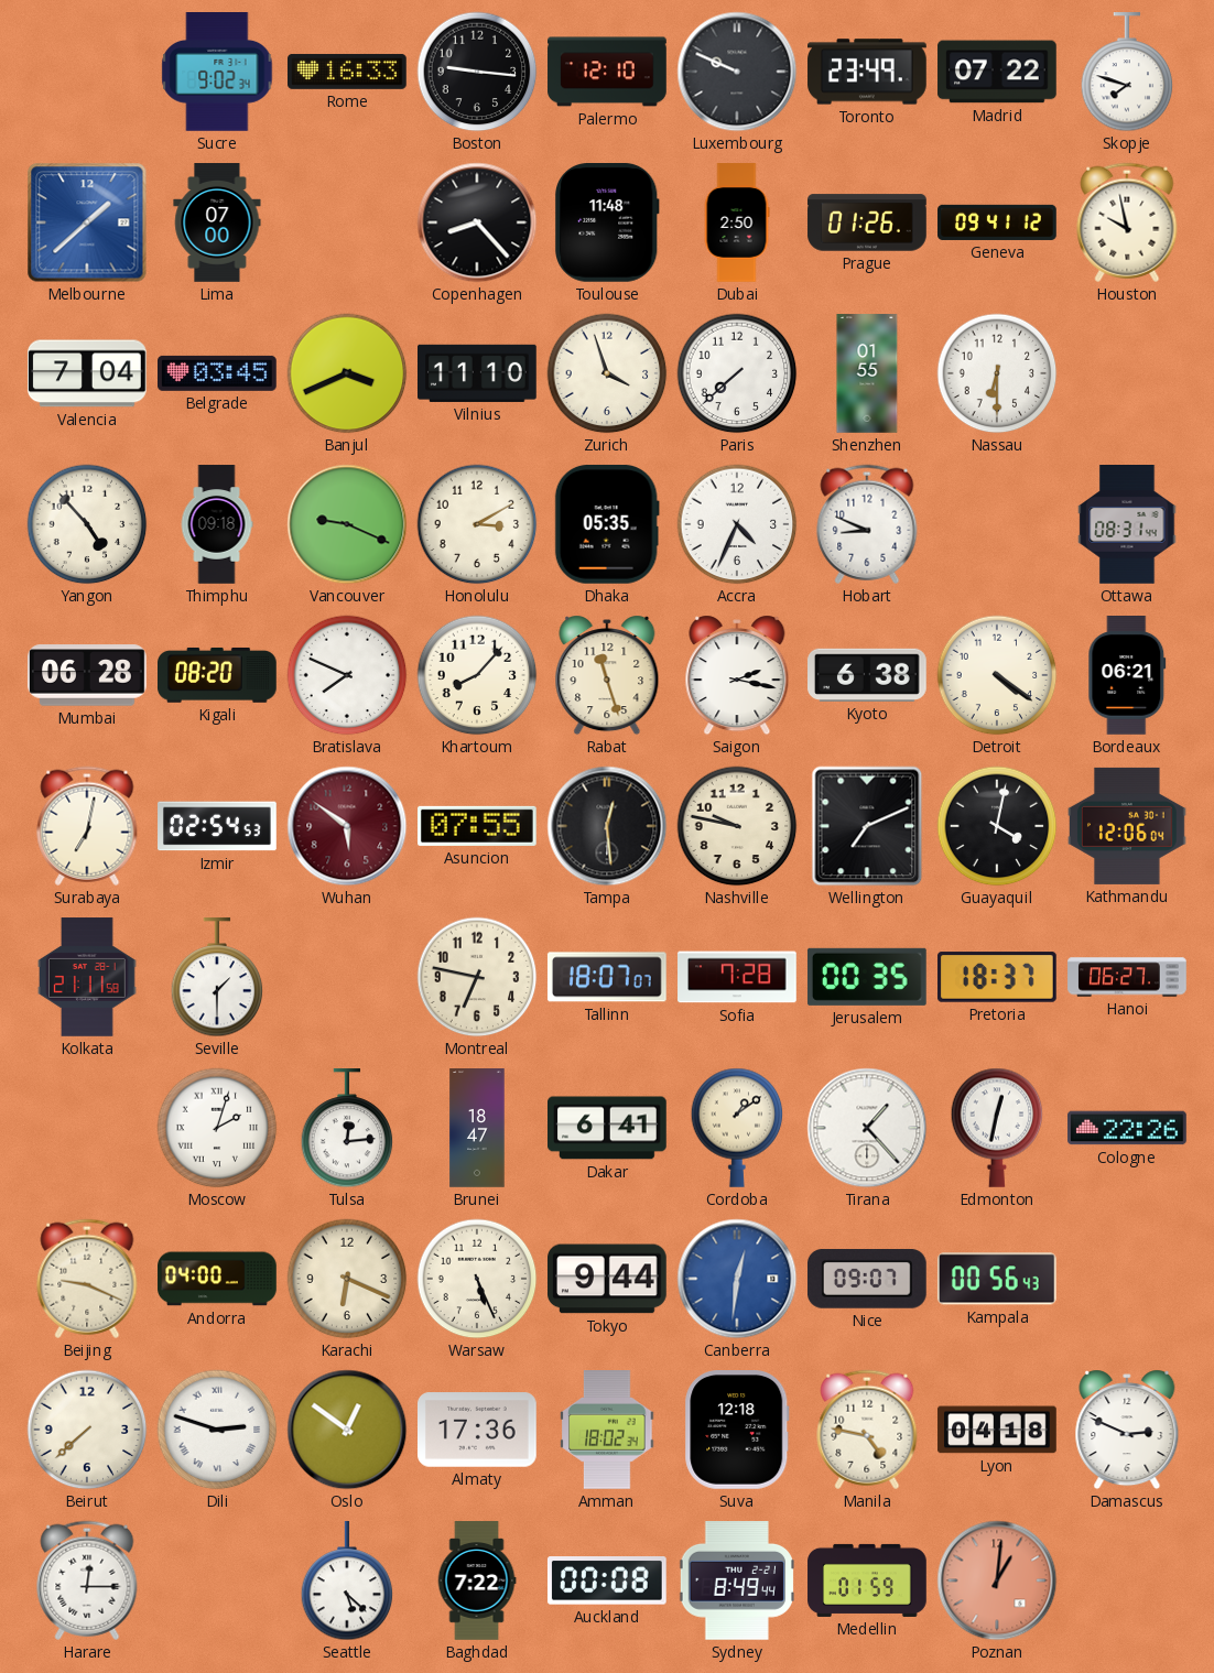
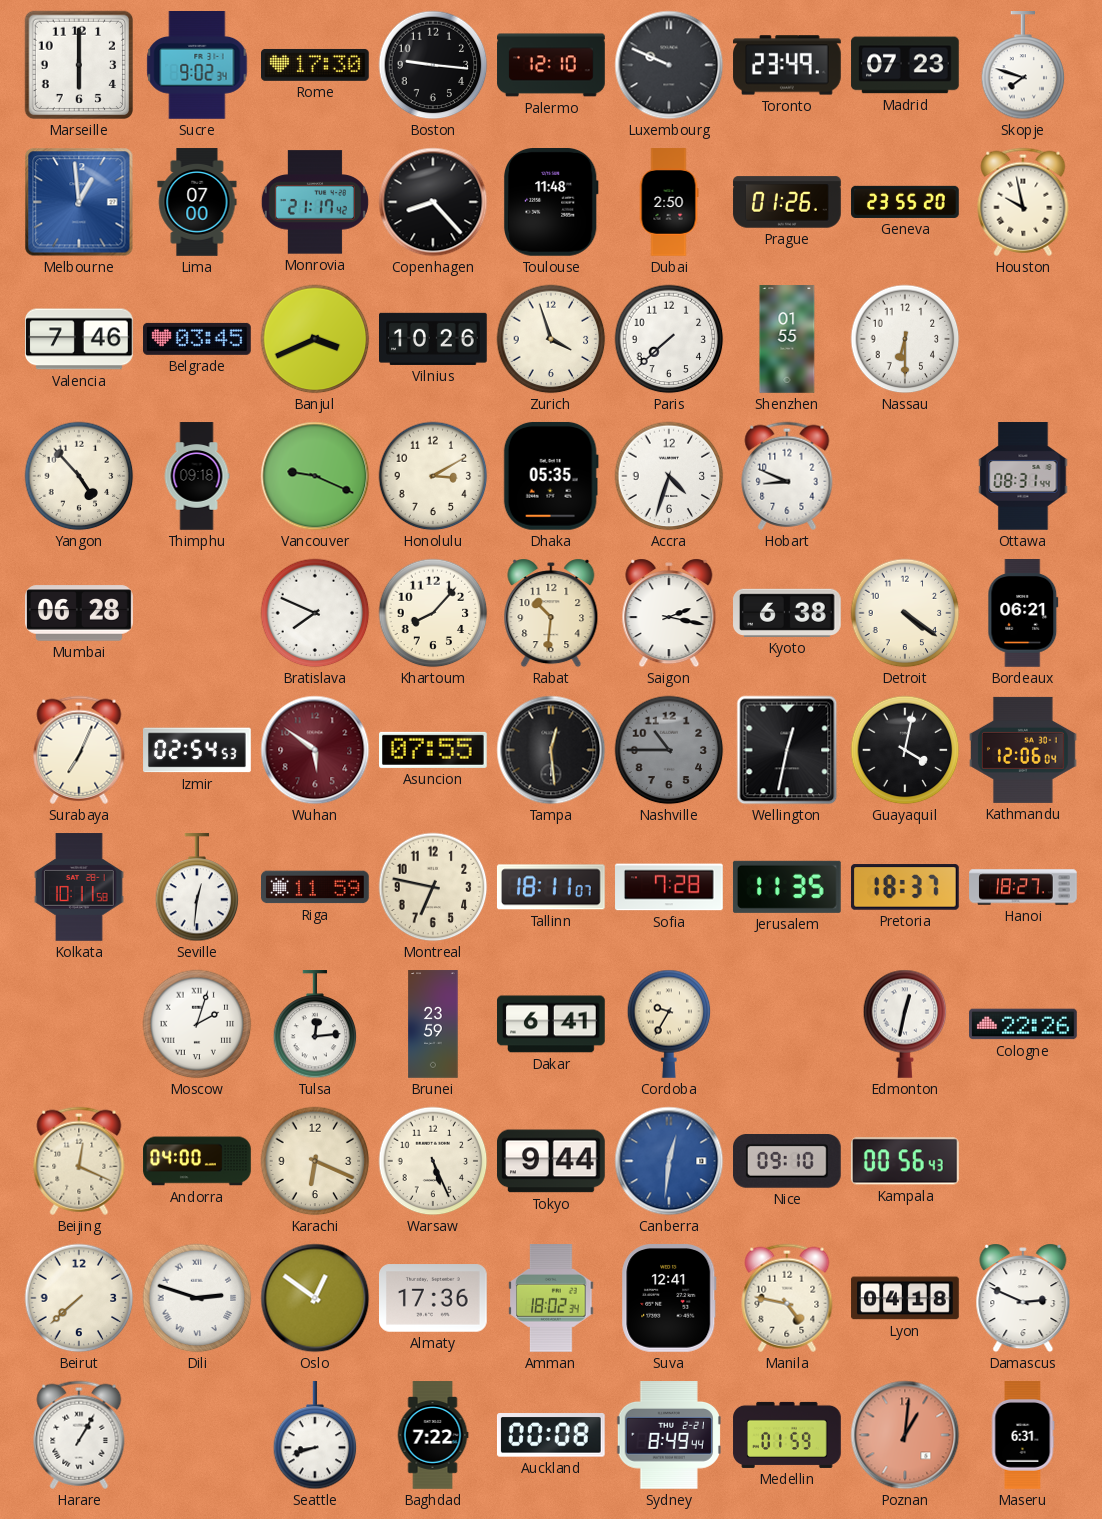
Marseille: none -> 6:00
Rome: 16:33 -> 17:30
Madrid: 07:22 -> 07:23
Melbourne: 1:38 -> 12:59
Monrovia: none -> 21:17
Geneva: 09:41 -> 23:55
Valencia: 7:04 -> 7:46
Vilnius: 11:10 -> 10:26
Accra: 4:34 -> 4:33
Kigali: 08:20 -> none
Rabat: 11:27 -> 10:31
Surabaya: 7:02 -> 7:04
Nashville: 9:47 -> 10:45
Nashville dial: cream -> grey
Wellington: 7:11 -> 12:32
Kolkata: 21:11 -> 10:11
Seville: 1:30 -> 12:31
Riga: none -> 11:59
Tallinn: 18:07 -> 18:11
Jerusalem: 00:35 -> 11:35
Hanoi: 06:27 -> 18:27
Brunei: 18:47 -> 23:59
Cordoba: 1:09 -> 9:35
Tirana: 1:23 -> none
Beijing: 9:19 -> 12:19
Nice: 09:07 -> 09:10
Suva: 12:18 -> 12:41
Harare: 12:15 -> 1:05
Seattle: 5:22 -> 8:42
Maseru: none -> 6:31
